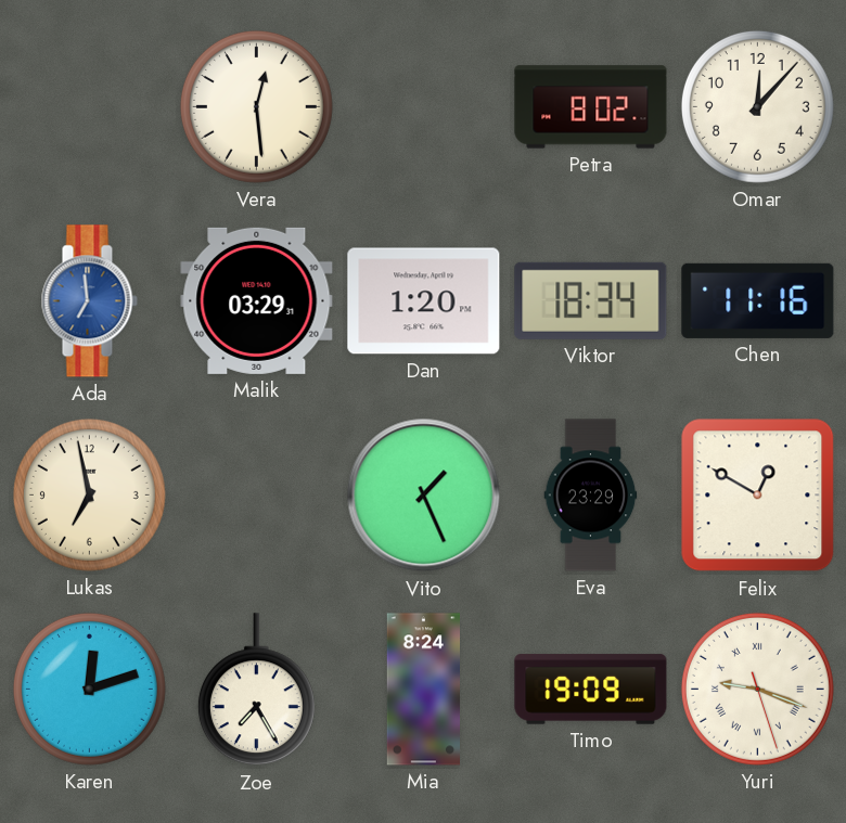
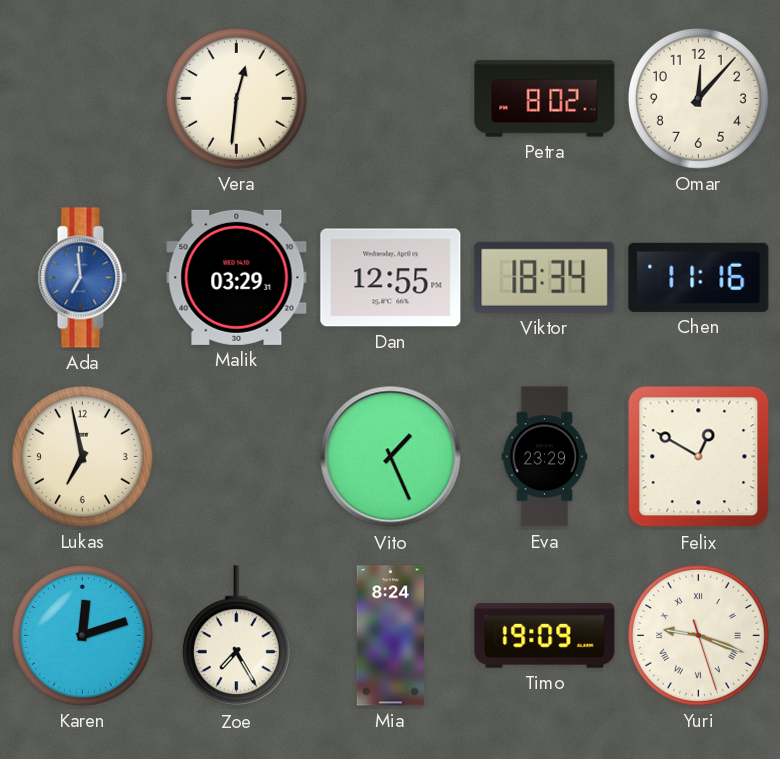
Vera: 12:29 -> 12:31
Dan: 1:20 -> 12:55
